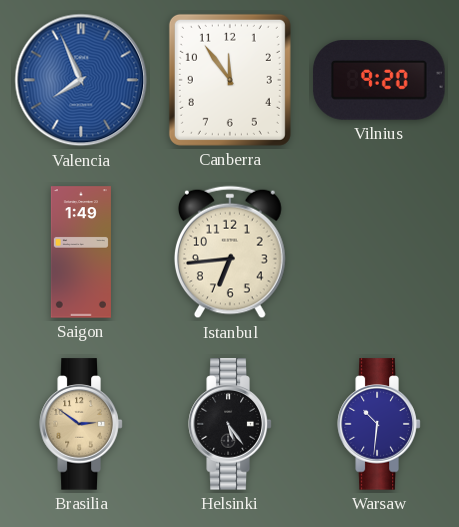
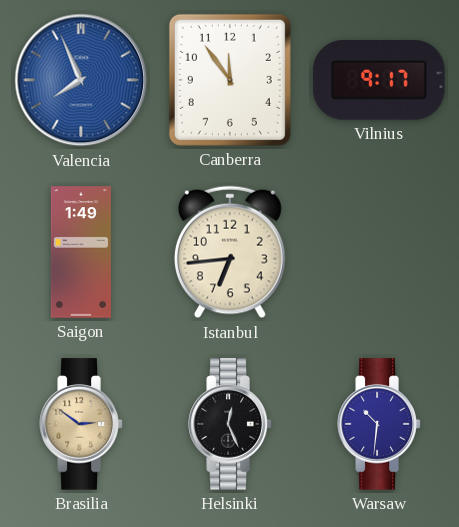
Vilnius: 9:20 -> 9:17
Helsinki: 5:24 -> 12:26
